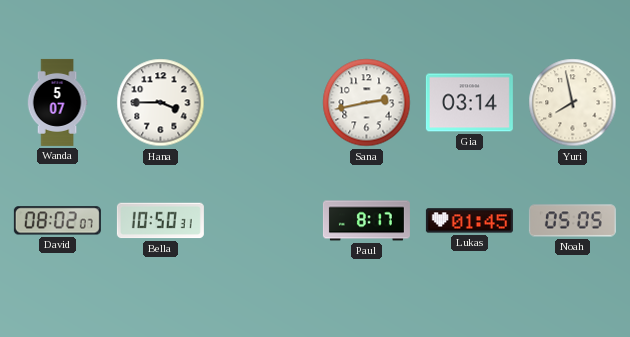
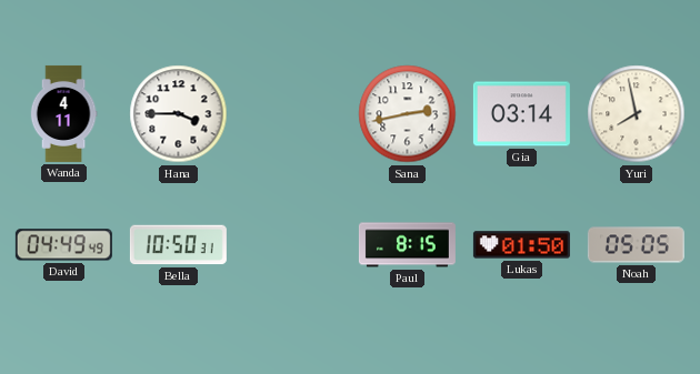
Wanda: 5:07 -> 4:11
David: 08:02 -> 04:49
Paul: 8:17 -> 8:15
Lukas: 01:45 -> 01:50
